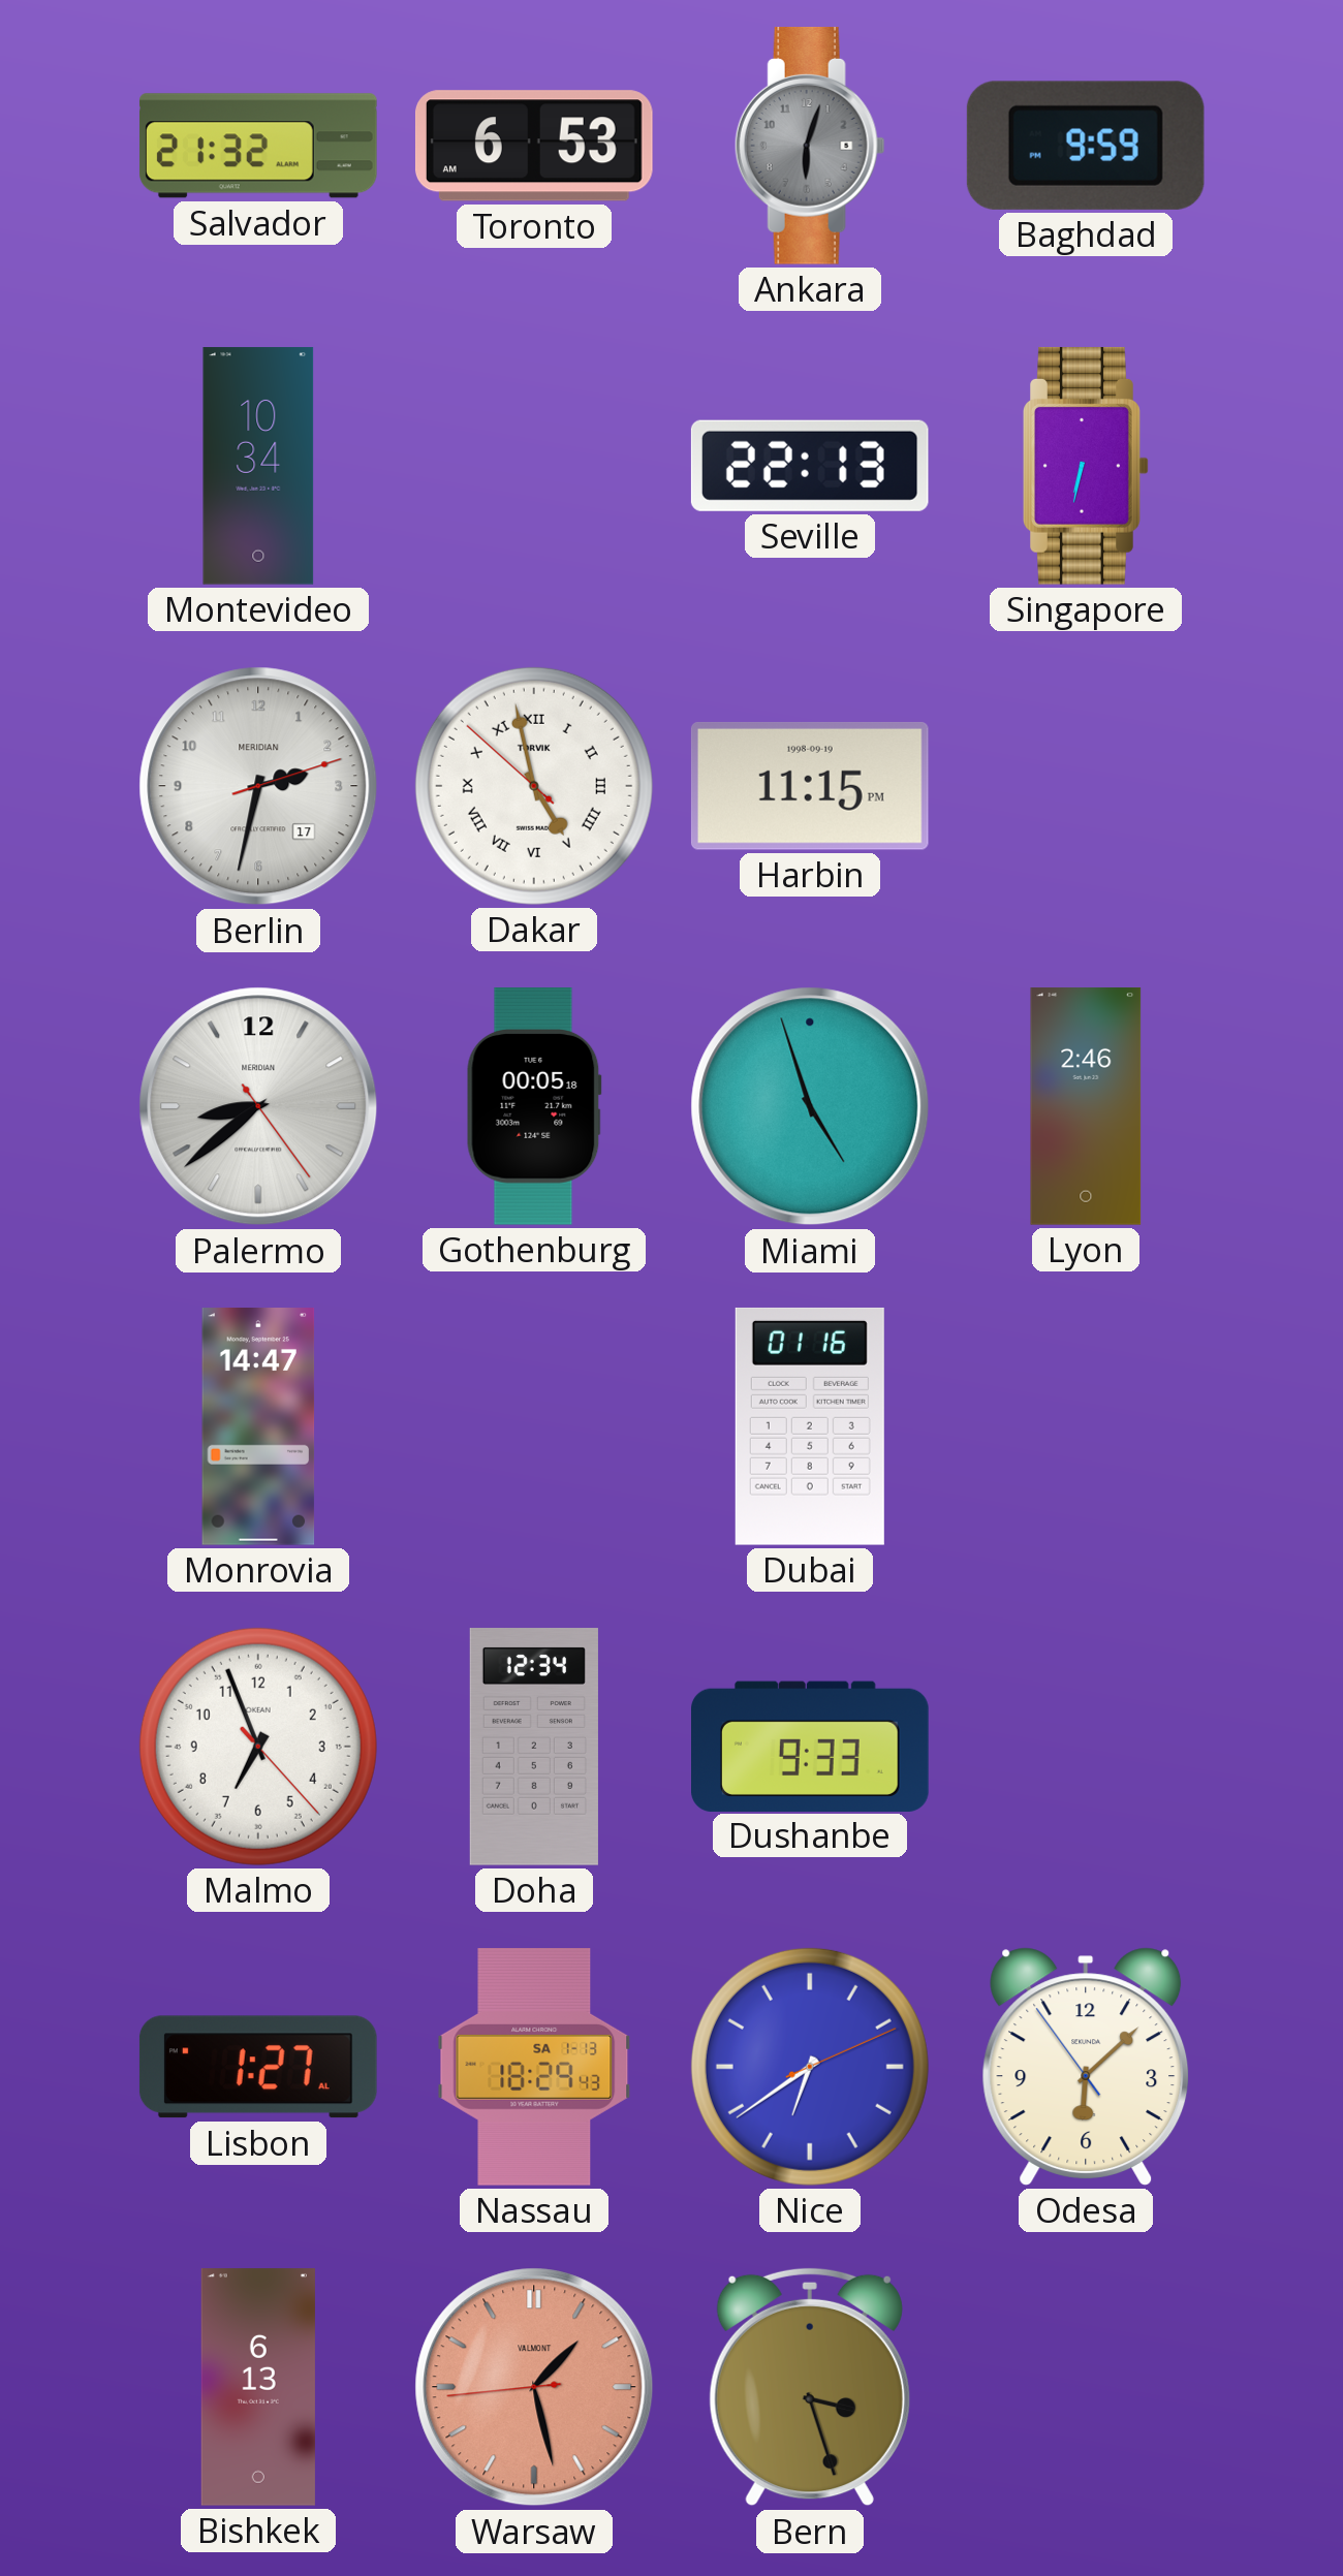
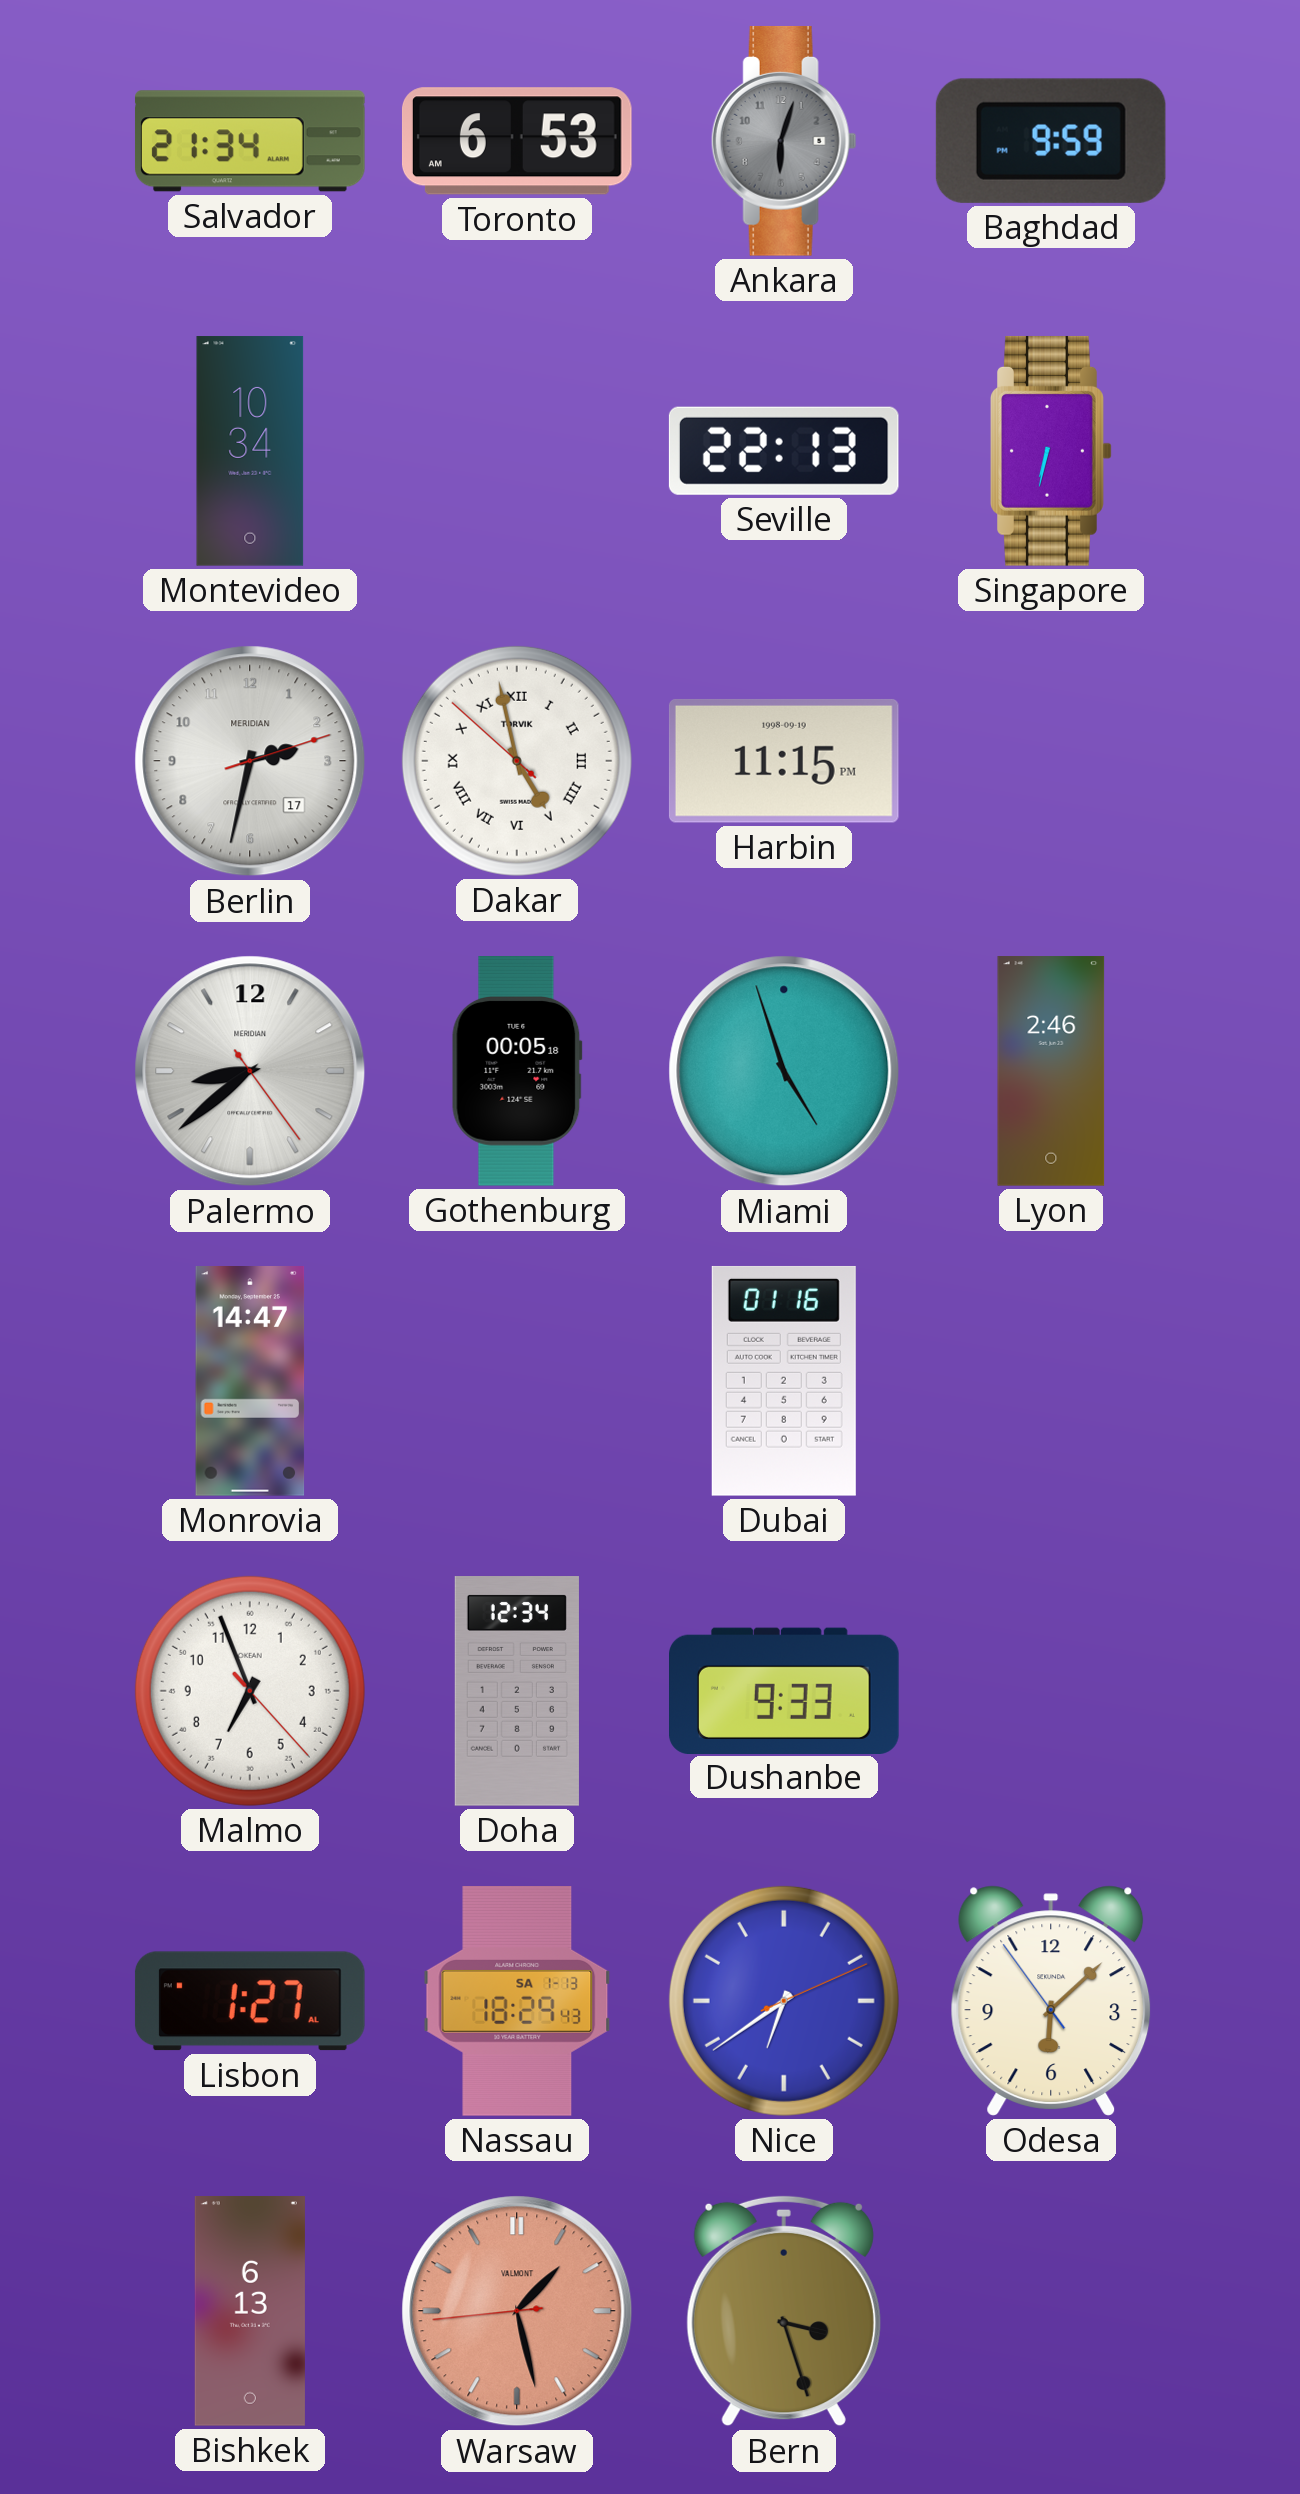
Salvador: 21:32 -> 21:34
